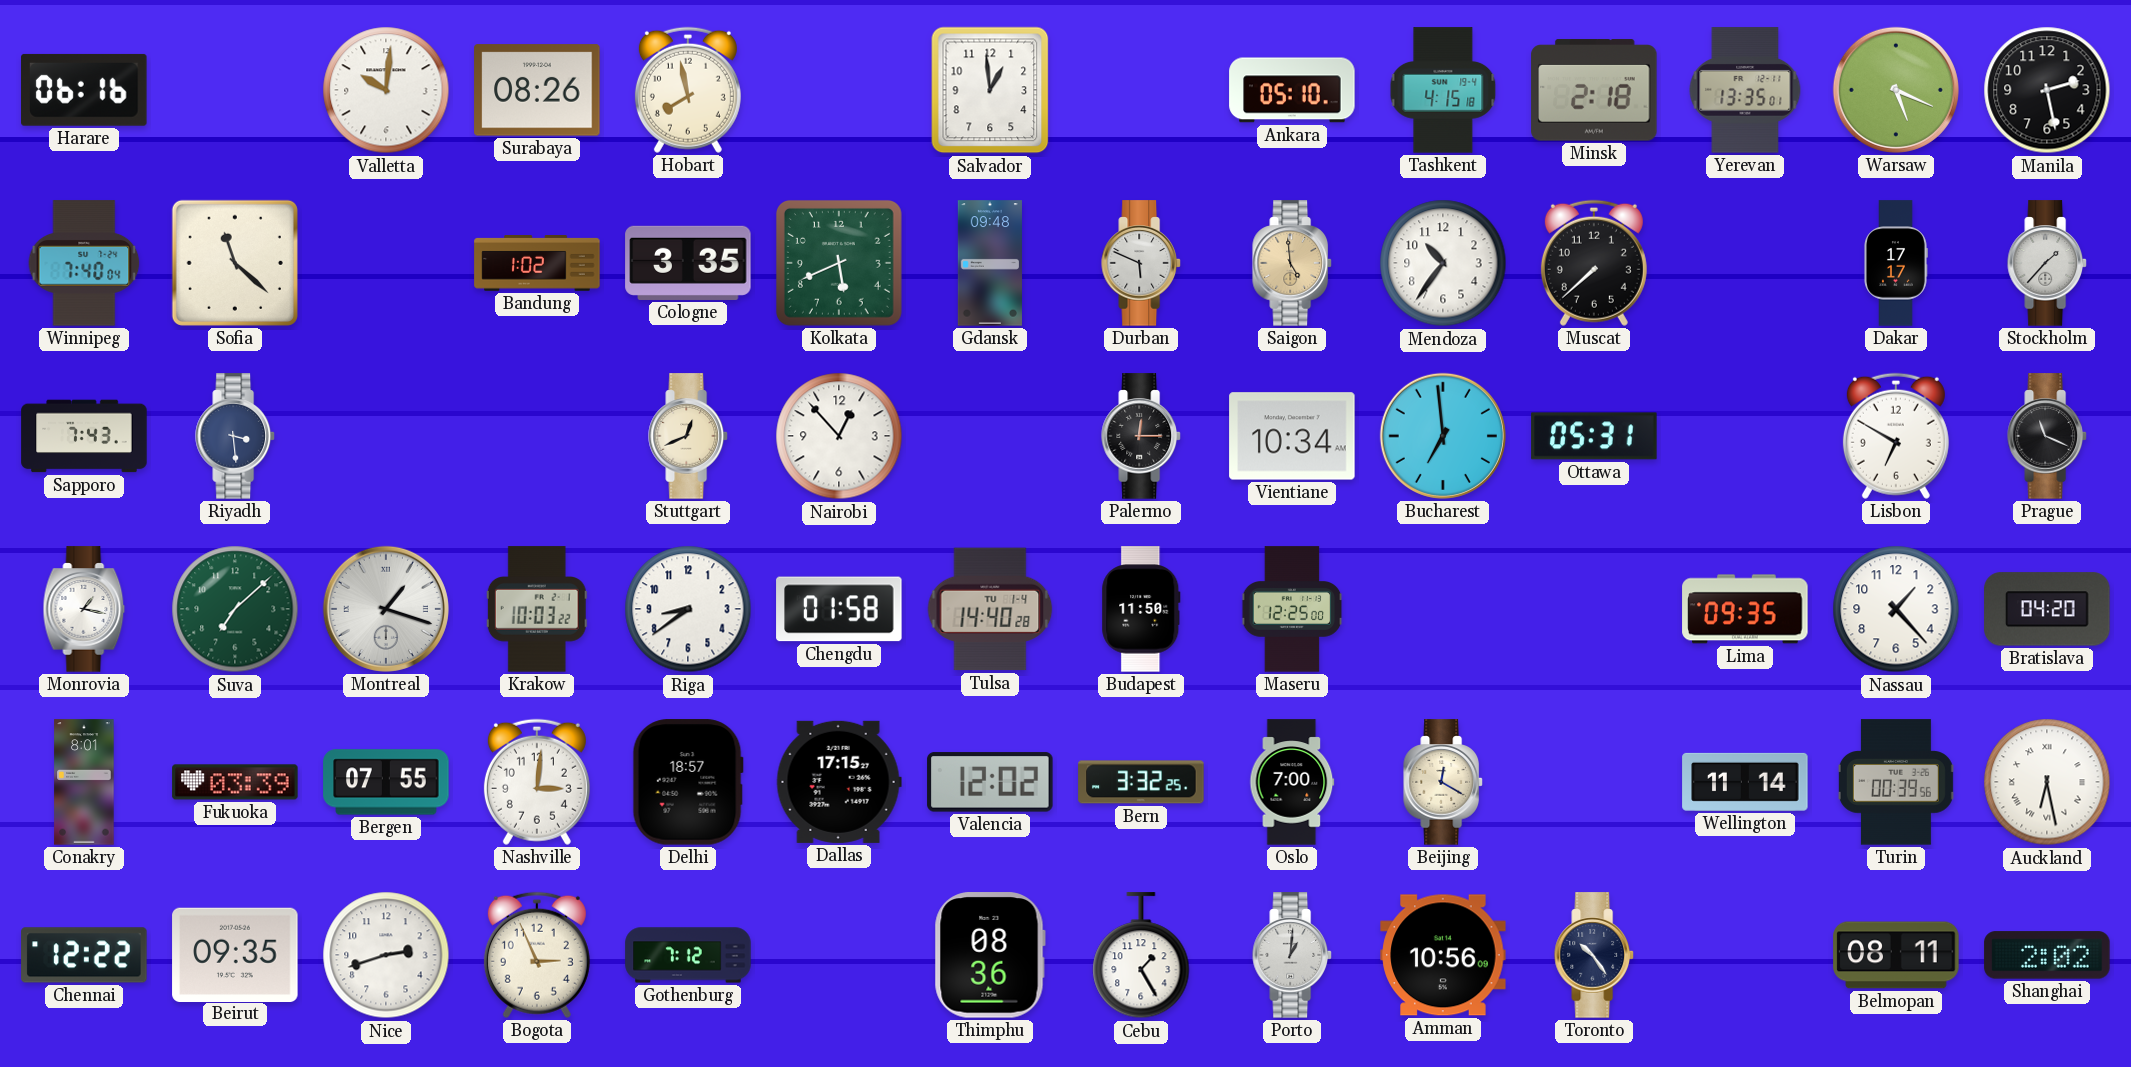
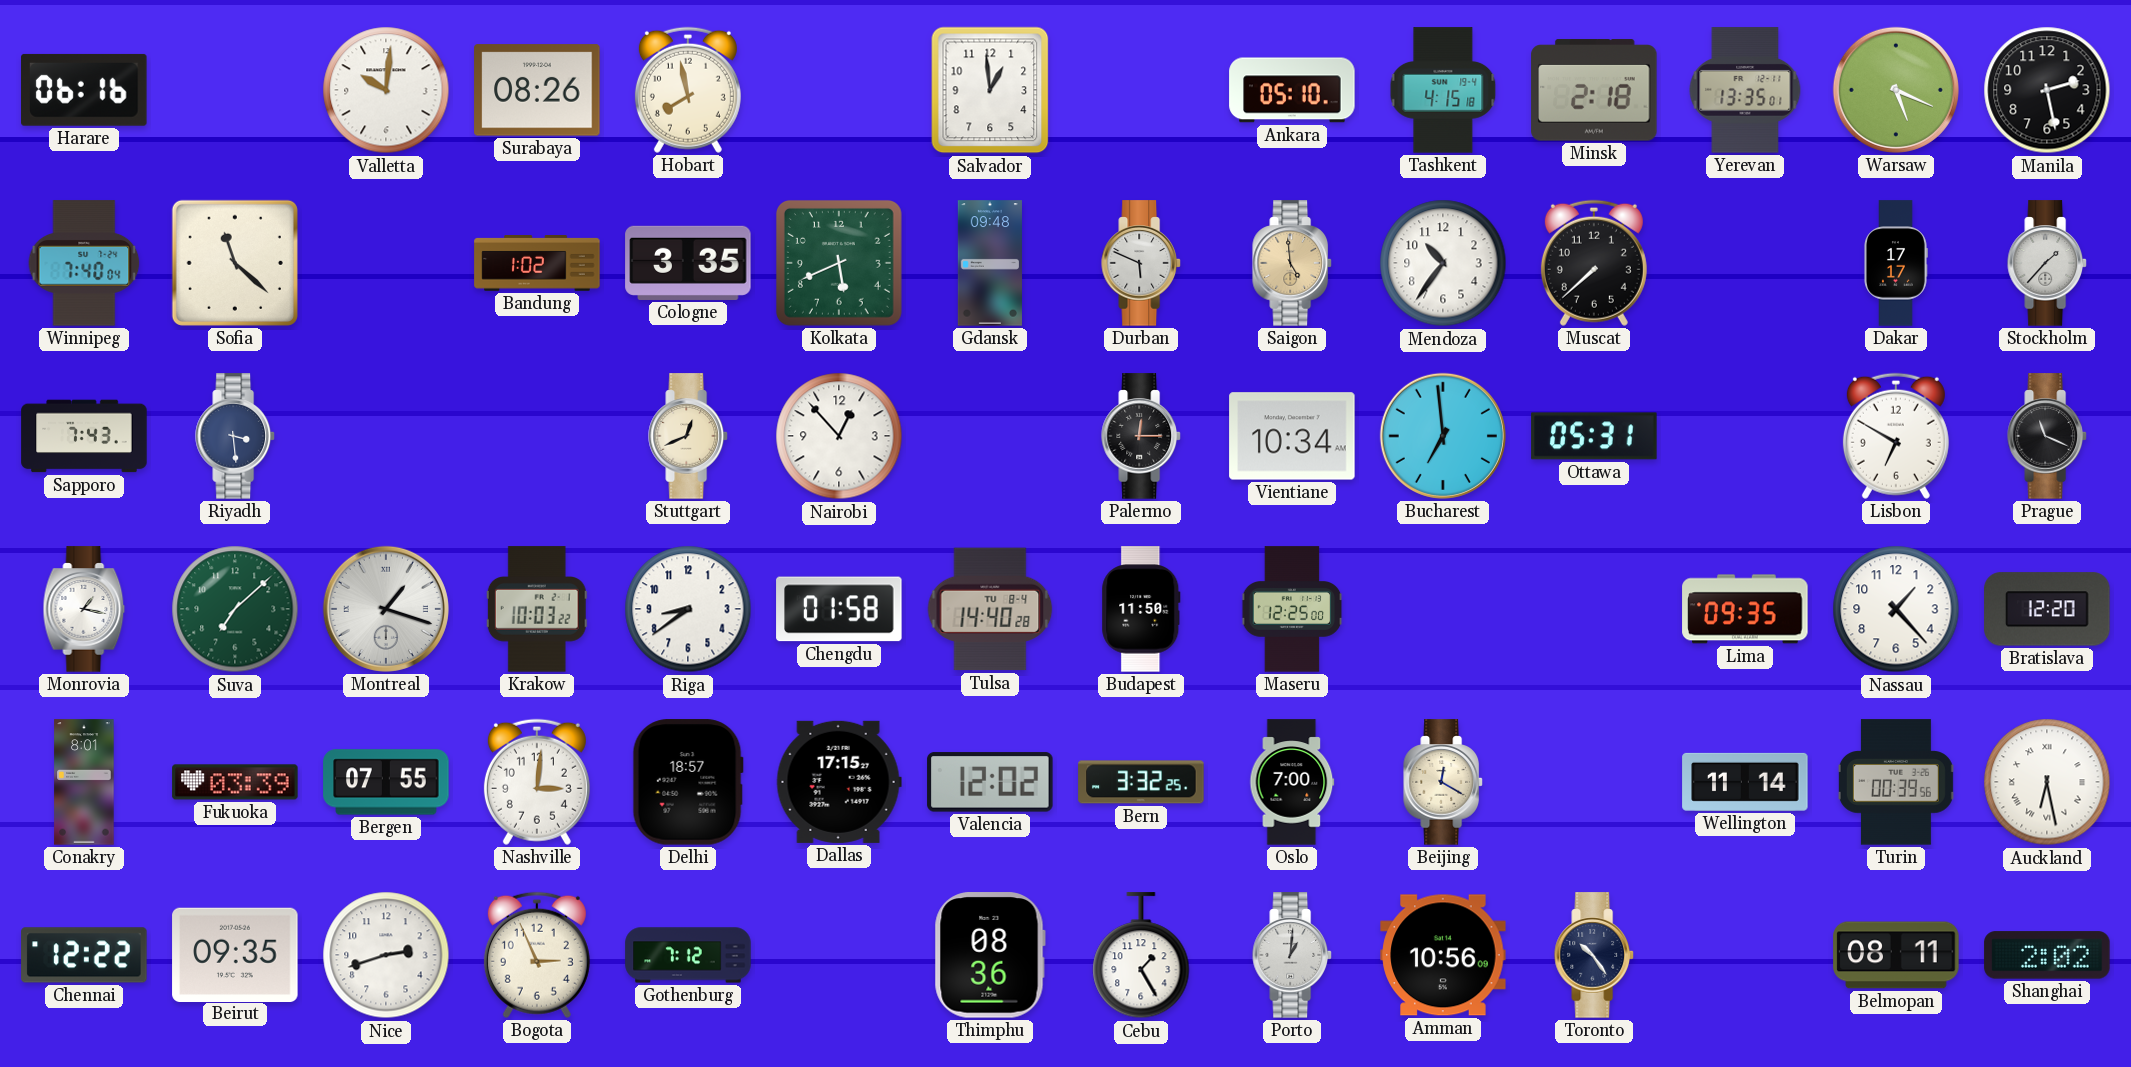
Tulsa date: TU 1-4 -> TU 8-4
Bratislava: 04:20 -> 12:20
